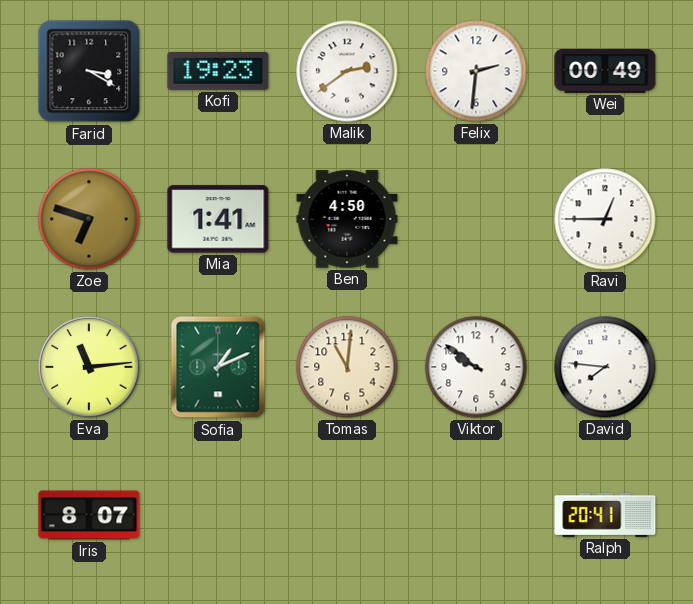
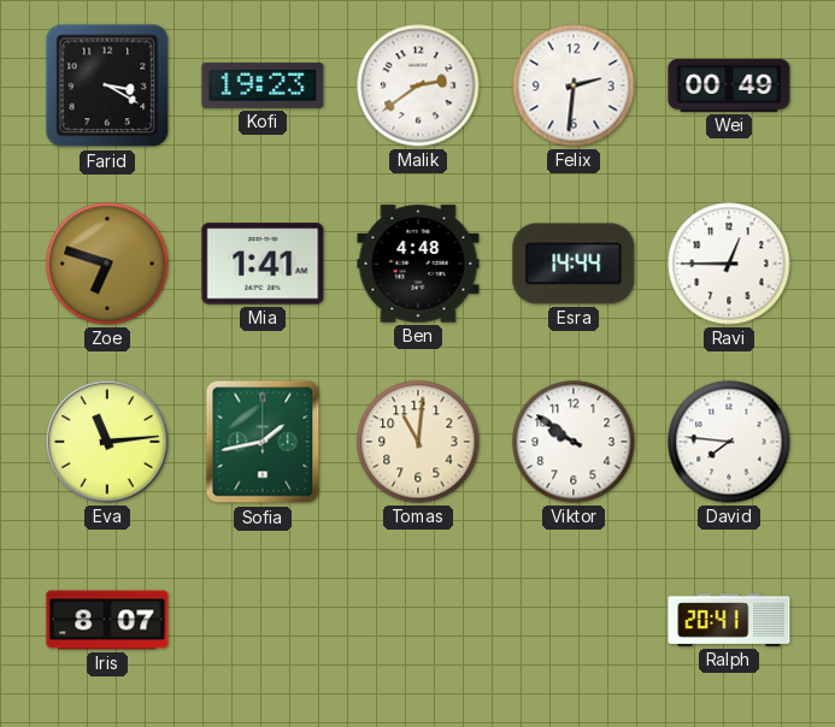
Ben: 4:50 -> 4:48
Esra: none -> 14:44
Sofia: 1:11 -> 1:43
